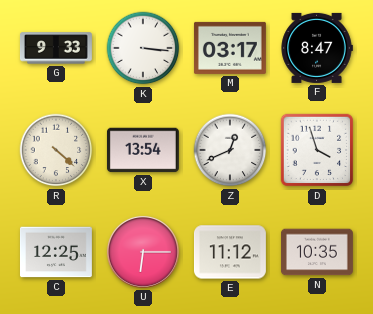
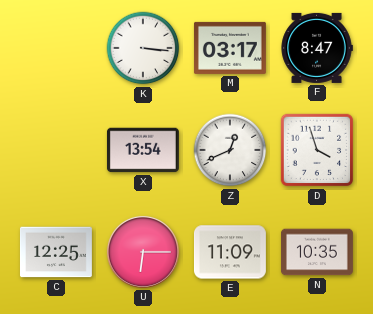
G: 9:33 -> none
R: 4:22 -> none
E: 11:12 -> 11:09
